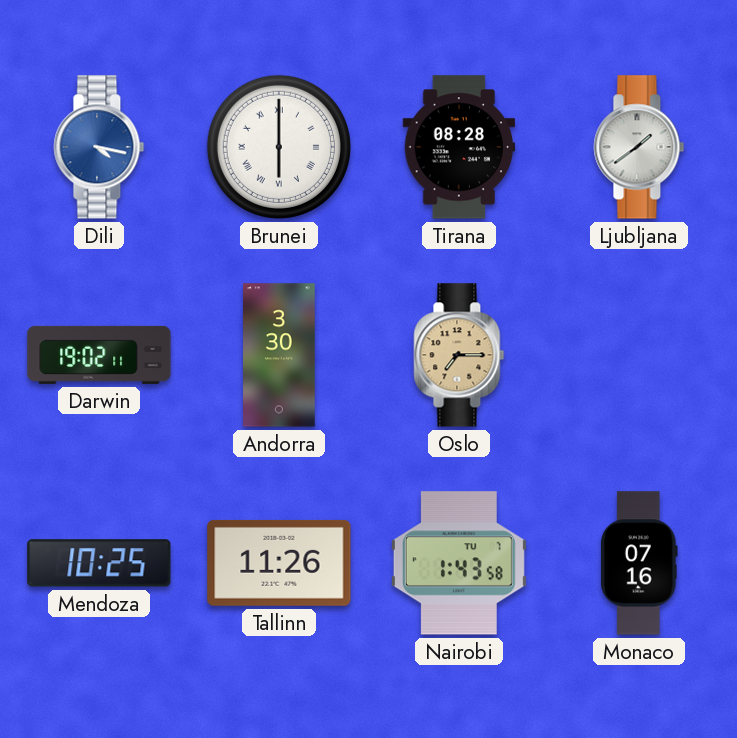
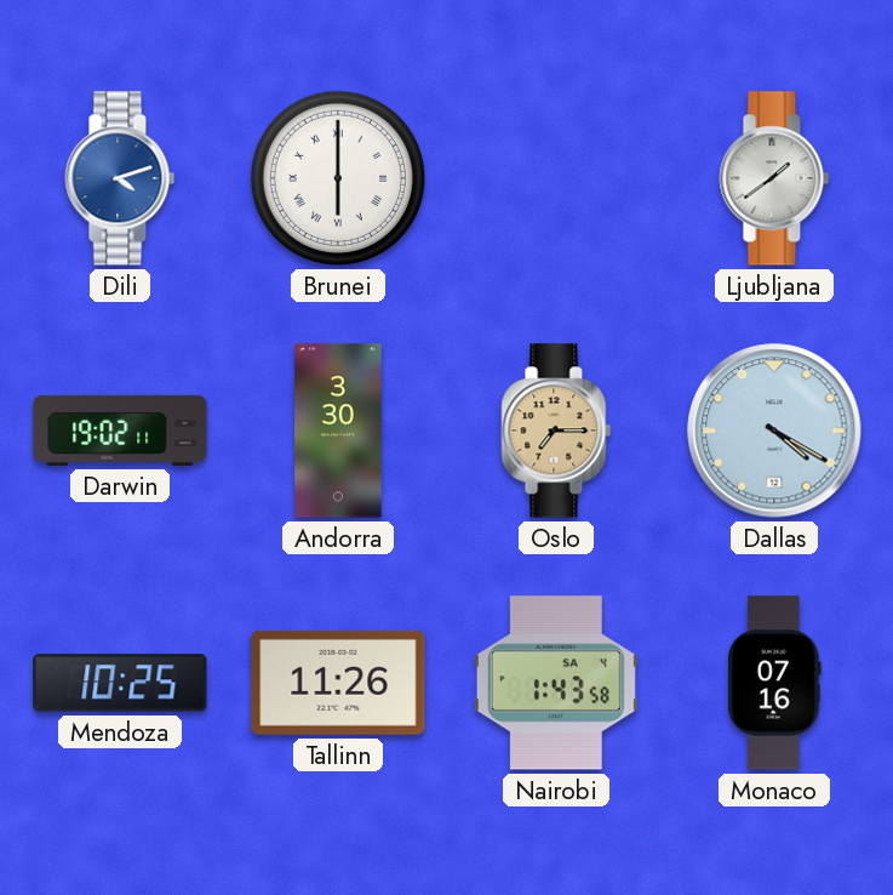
Dili: 4:17 -> 4:12
Tirana: 08:28 -> none
Dallas: none -> 4:20
Nairobi date: TU 7 -> SA 4
